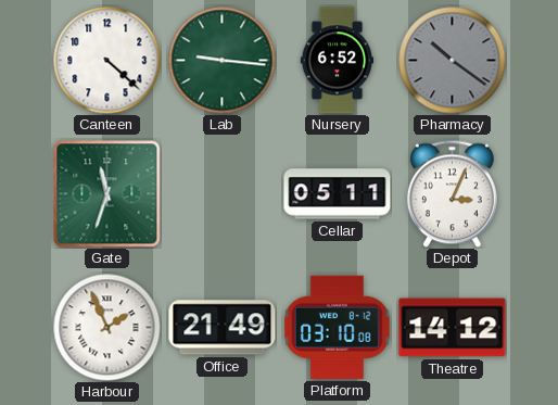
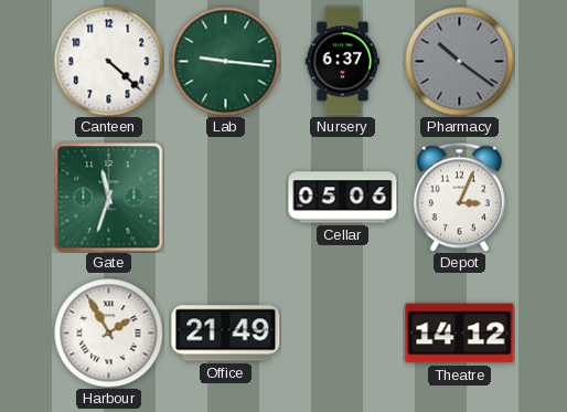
Nursery: 6:52 -> 6:37
Cellar: 05:11 -> 05:06
Harbour: 1:56 -> 1:55
Platform: 03:10 -> none
